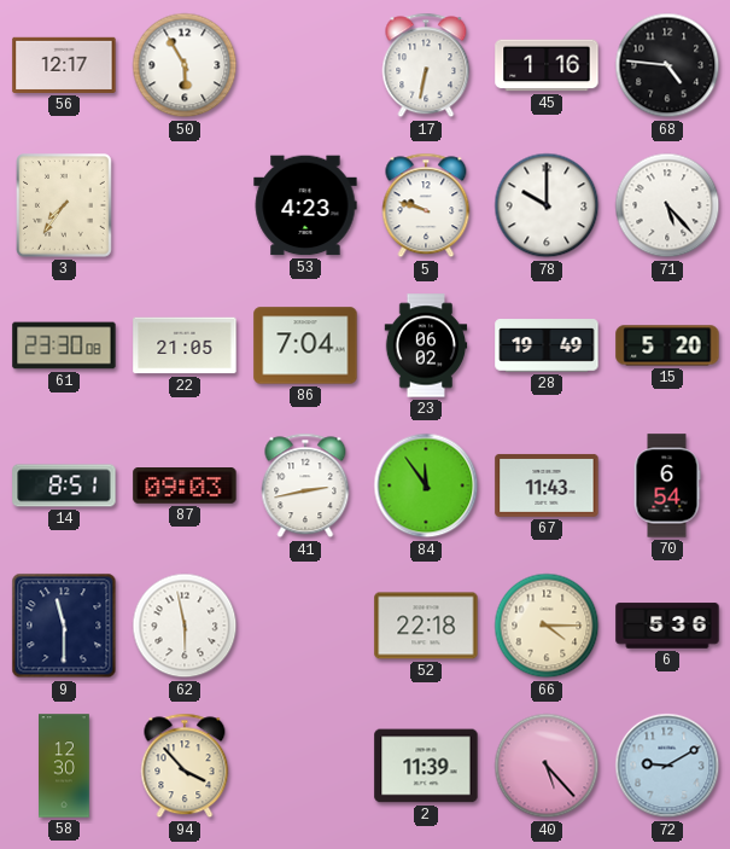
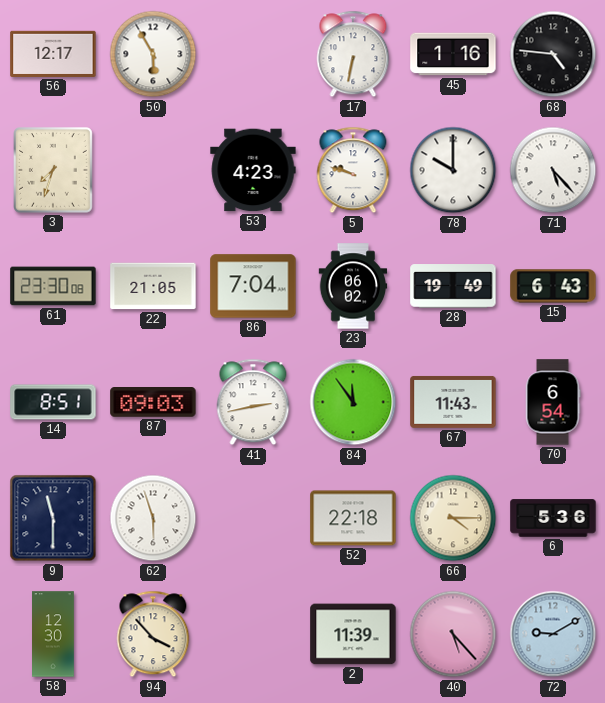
3: 7:36 -> 7:33
15: 5:20 -> 6:43
62: 5:58 -> 5:57
